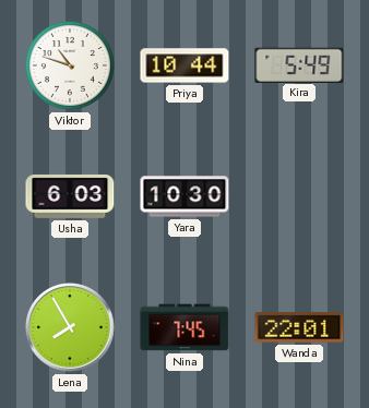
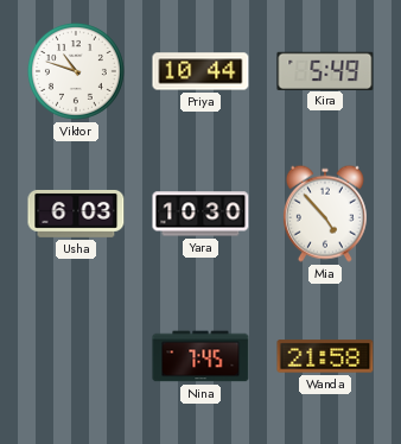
Mia: none -> 4:53
Lena: 7:55 -> none
Wanda: 22:01 -> 21:58
